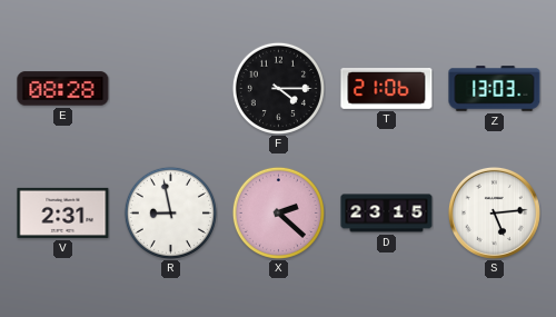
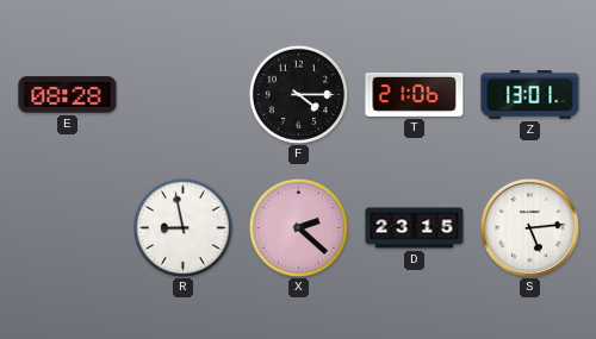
Z: 13:03 -> 13:01
V: 2:31 -> none
